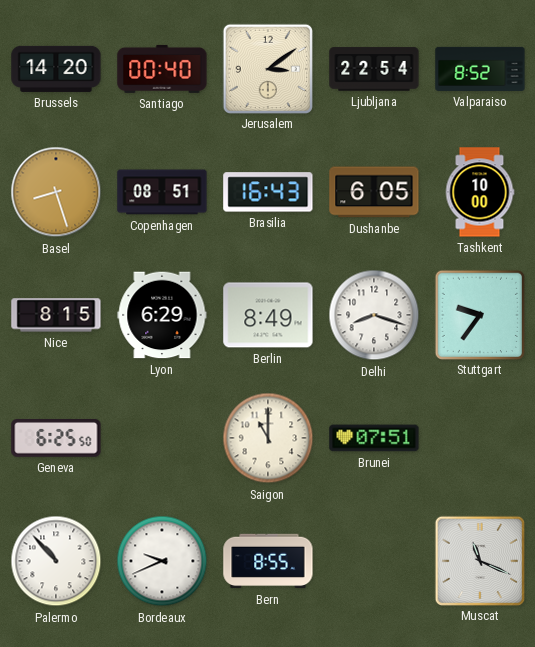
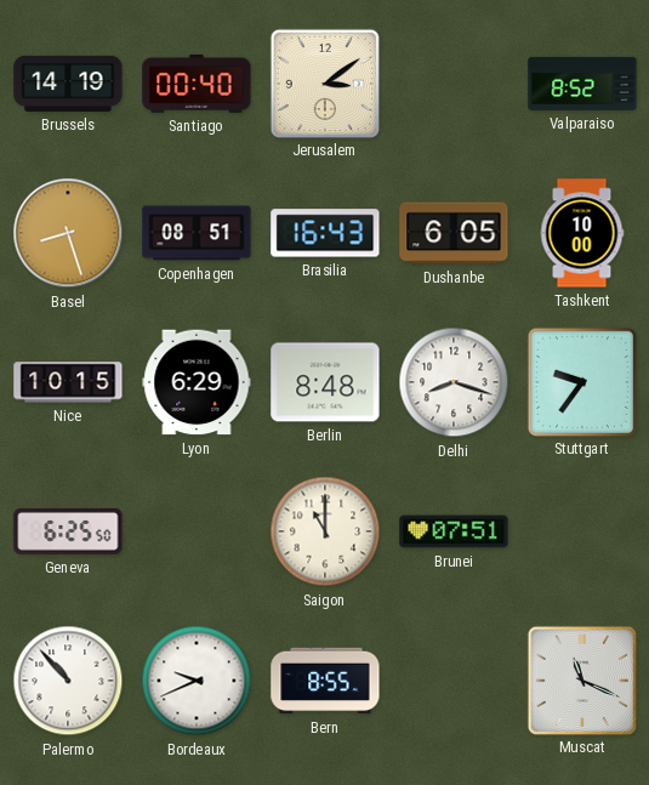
Brussels: 14:20 -> 14:19
Ljubljana: 22:54 -> none
Nice: 8:15 -> 10:15
Berlin: 8:49 -> 8:48
